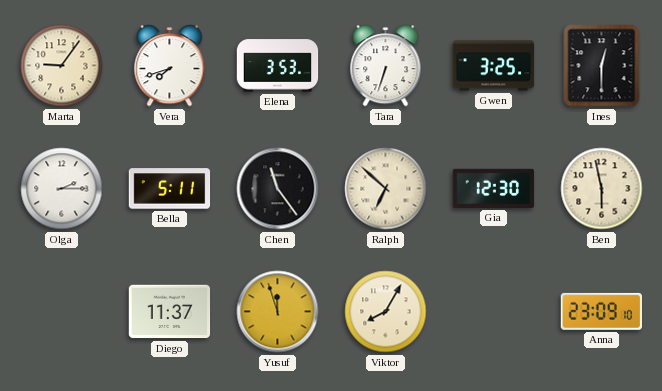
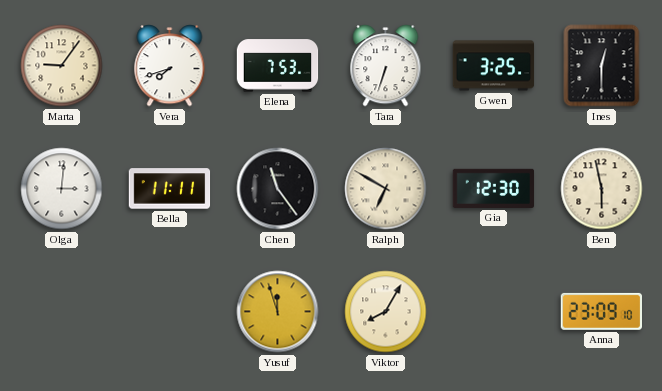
Elena: 3:53 -> 7:53
Olga: 2:15 -> 3:01
Bella: 5:11 -> 11:11
Ralph: 6:52 -> 6:50
Diego: 11:37 -> none
